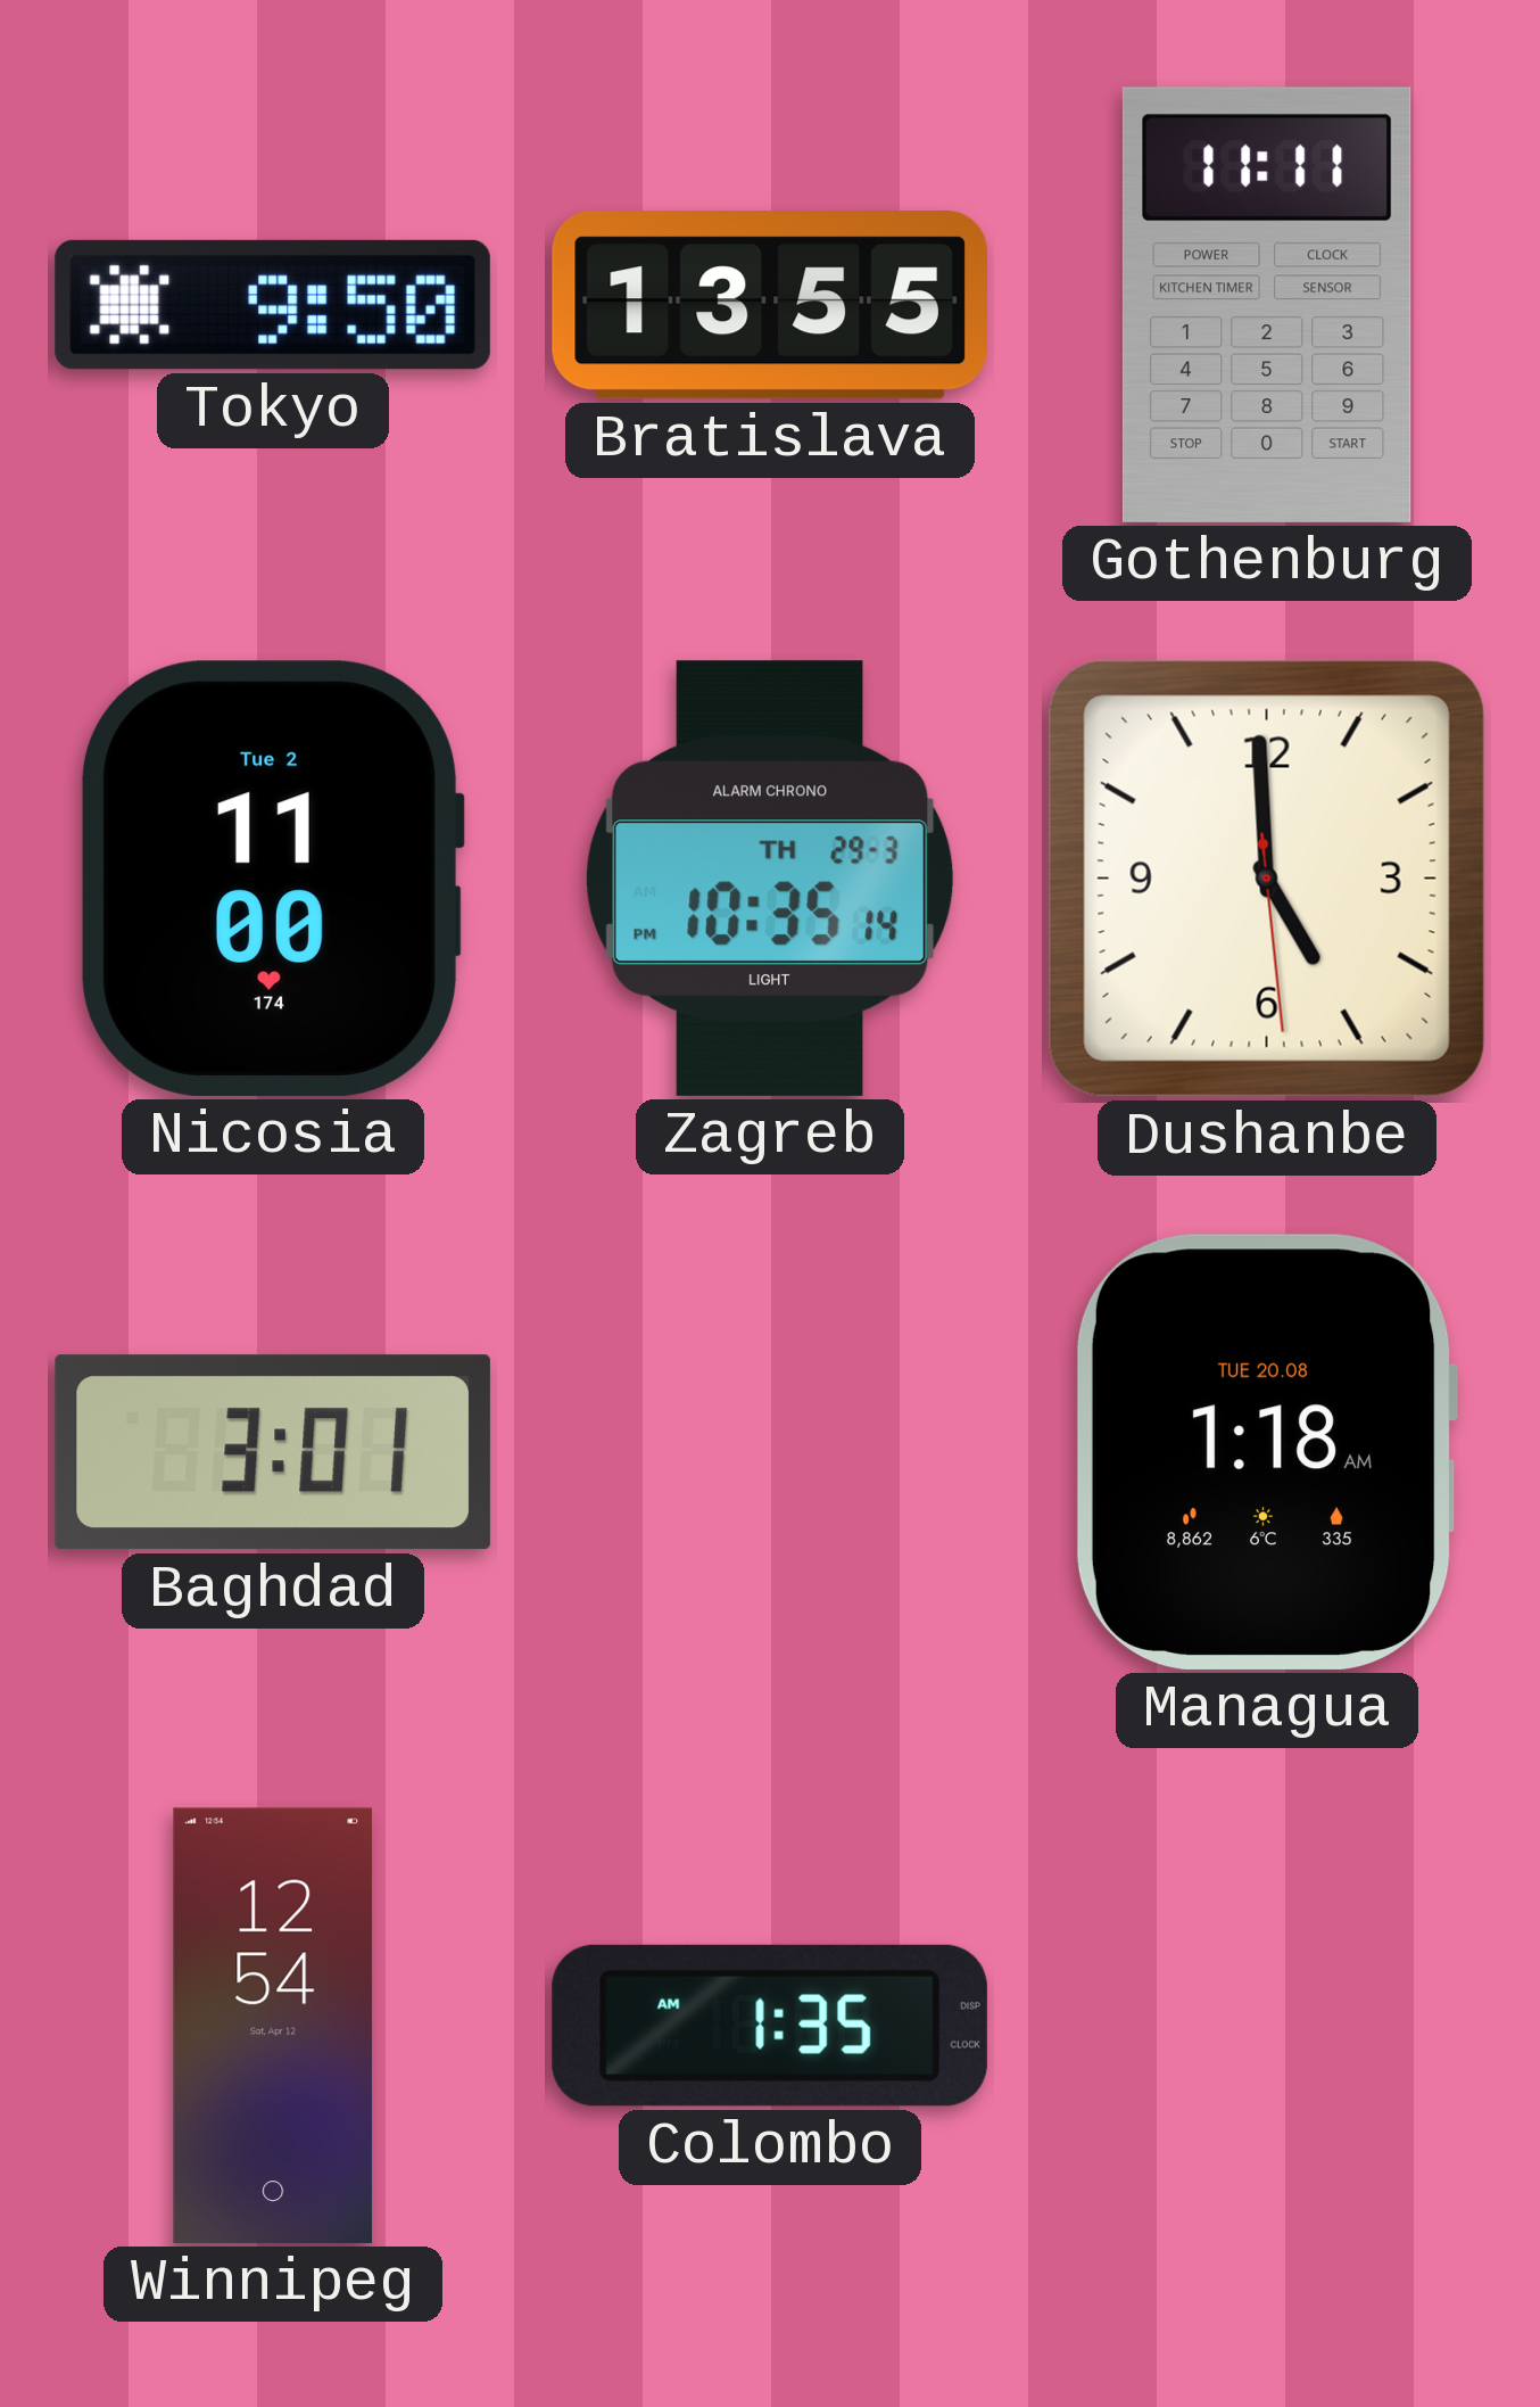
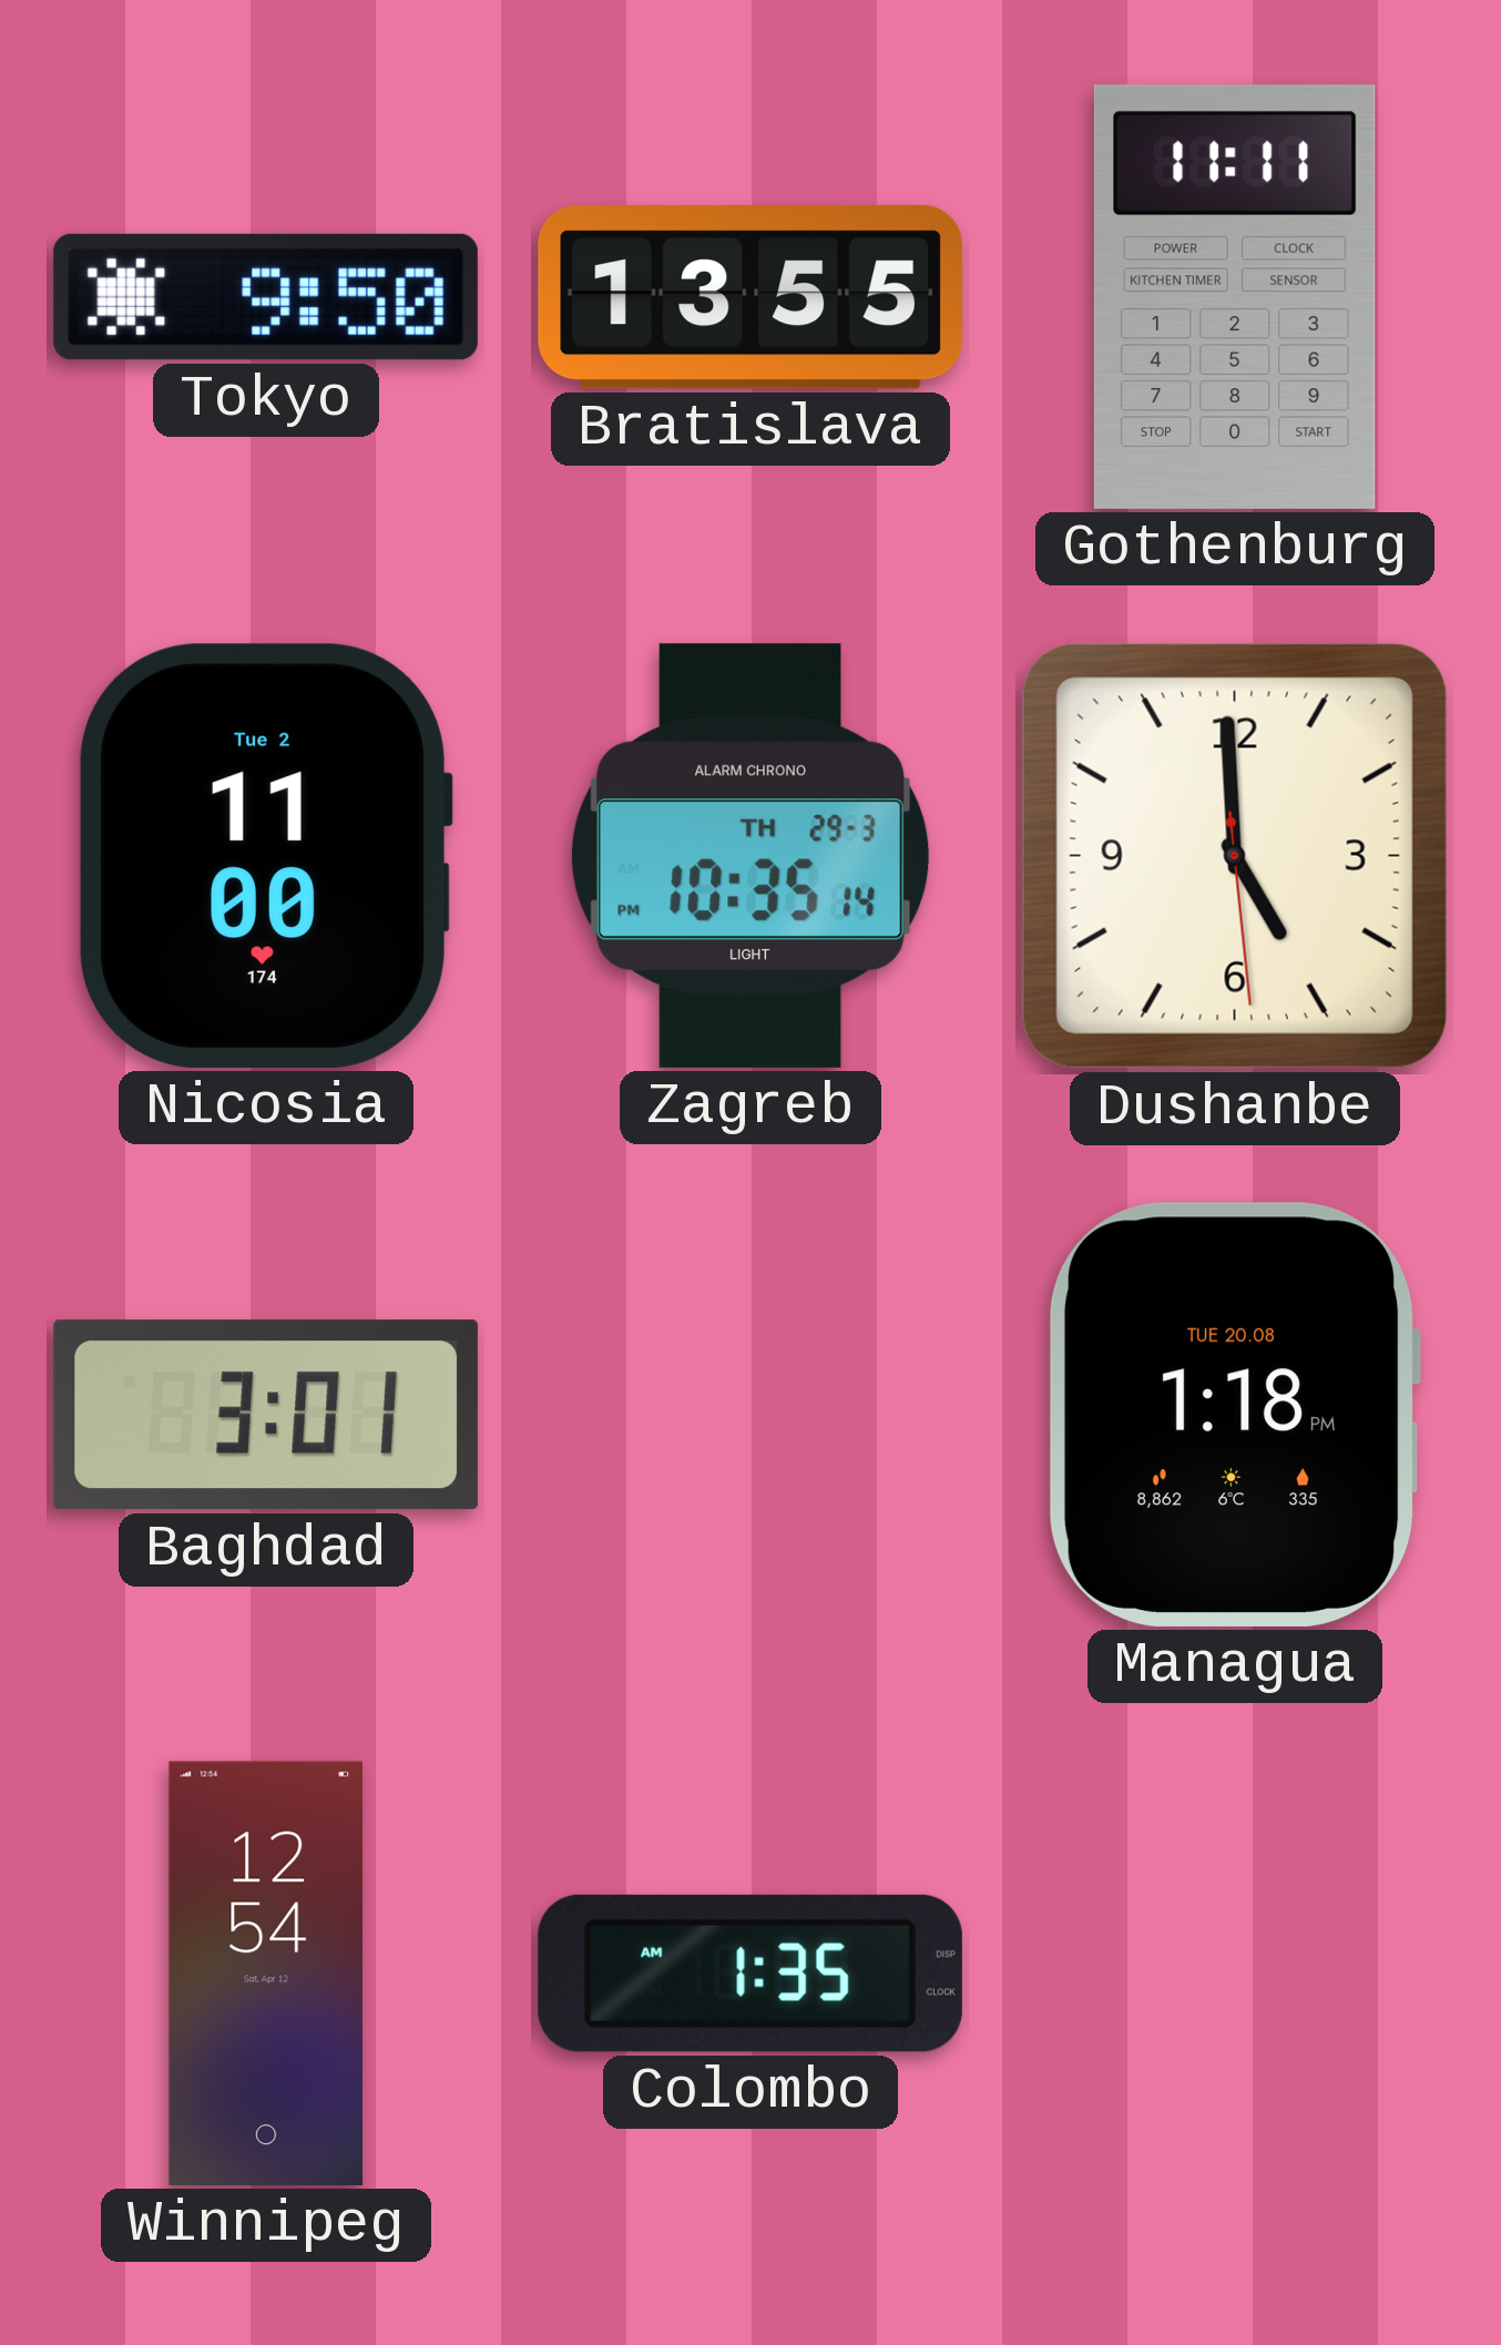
Managua: 1:18 AM -> 1:18 PM
